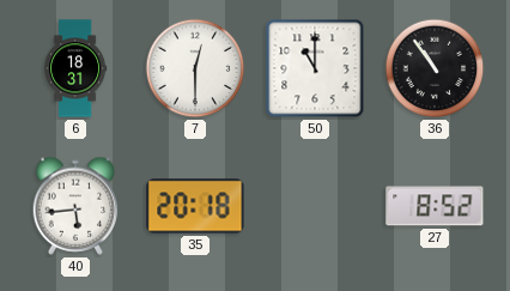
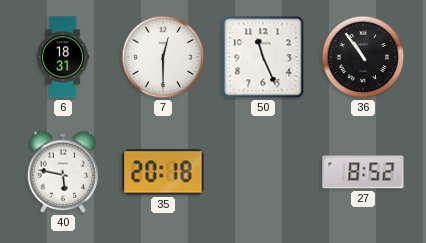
50: 11:00 -> 11:26
40: 5:44 -> 5:47
